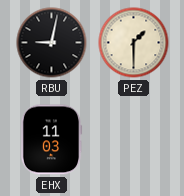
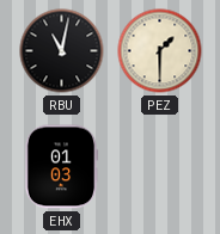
RBU: 9:02 -> 11:02
EHX: 11:03 -> 01:03
